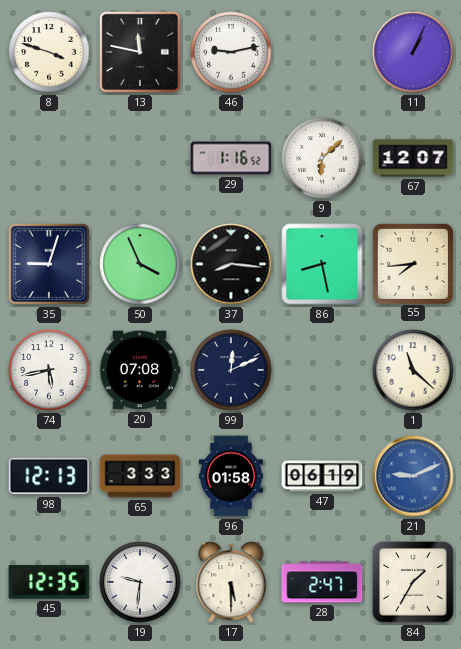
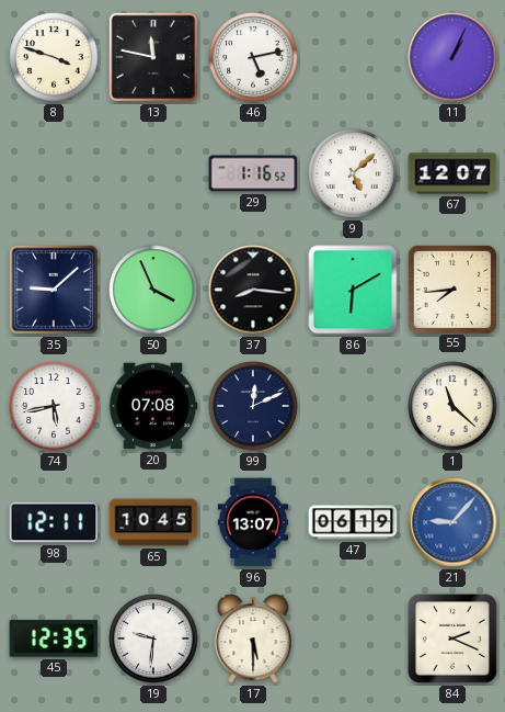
46: 9:13 -> 5:13
9: 6:08 -> 5:08
35: 9:03 -> 9:08
86: 8:28 -> 6:10
98: 12:13 -> 12:11
65: 3:33 -> 10:45
96: 01:58 -> 13:07
21: 9:11 -> 9:07
28: 2:47 -> none
84: 1:35 -> 2:19
